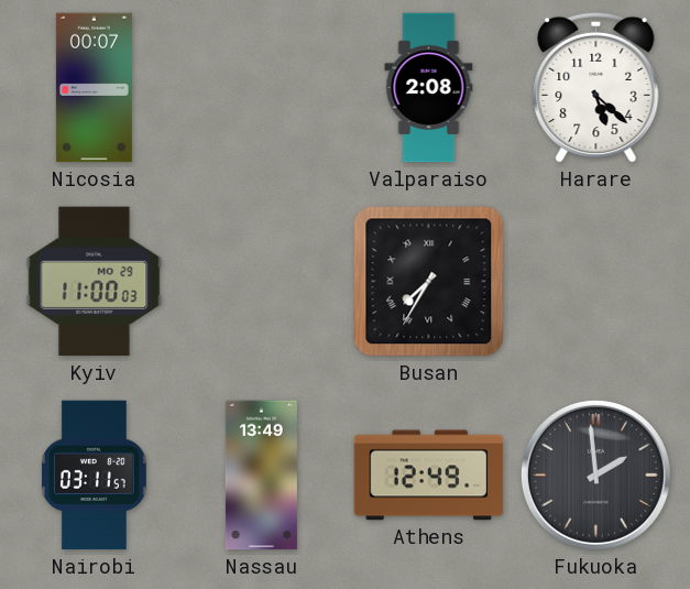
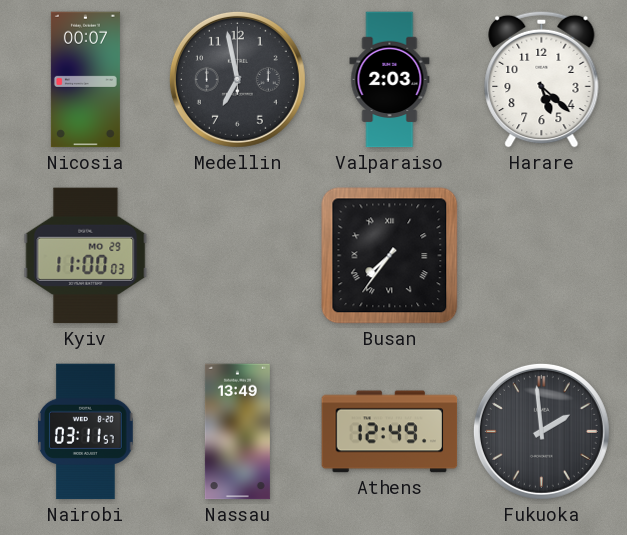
Medellin: none -> 6:58
Valparaiso: 2:08 -> 2:03
Busan: 7:35 -> 7:36
